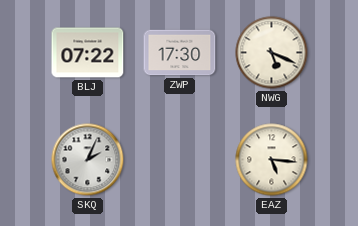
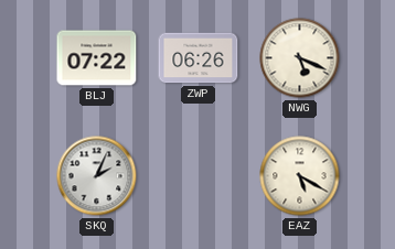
ZWP: 17:30 -> 06:26
EAZ: 5:16 -> 5:20
